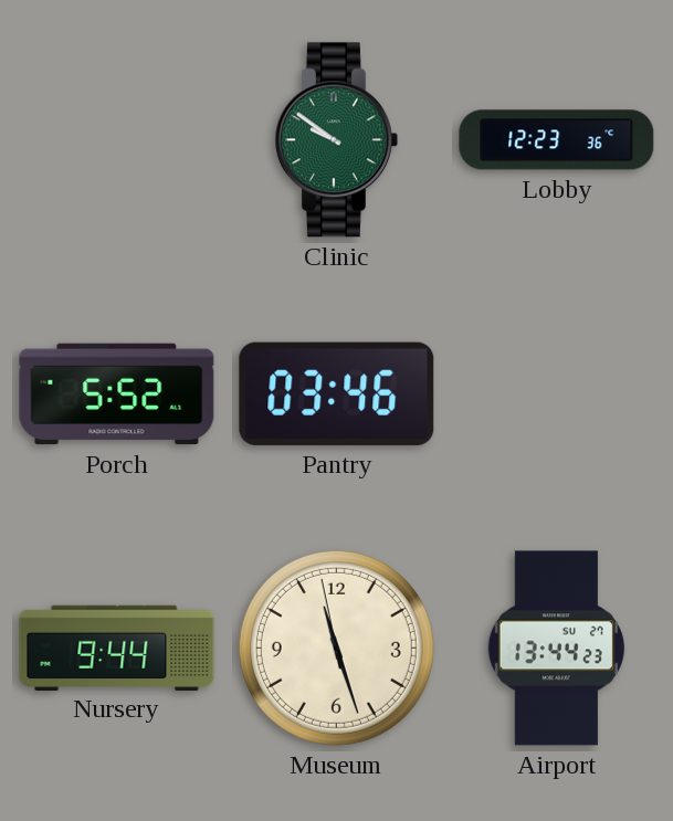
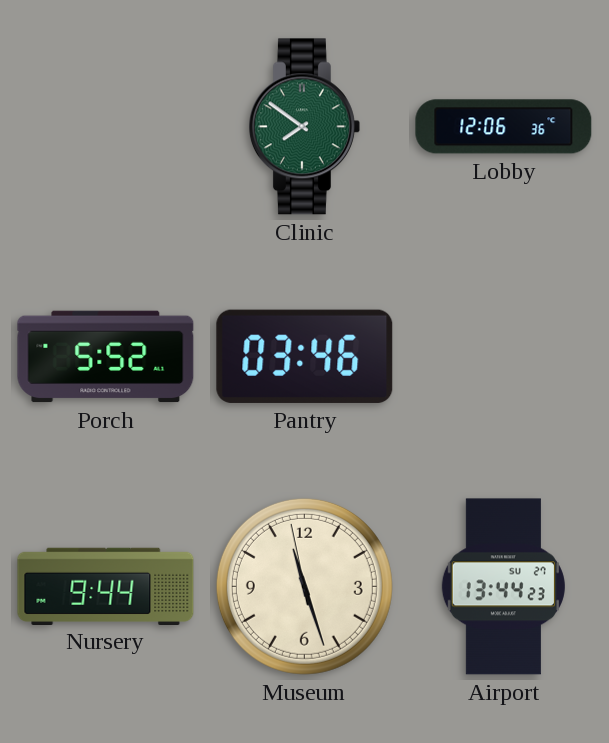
Clinic: 9:51 -> 7:51
Lobby: 12:23 -> 12:06
